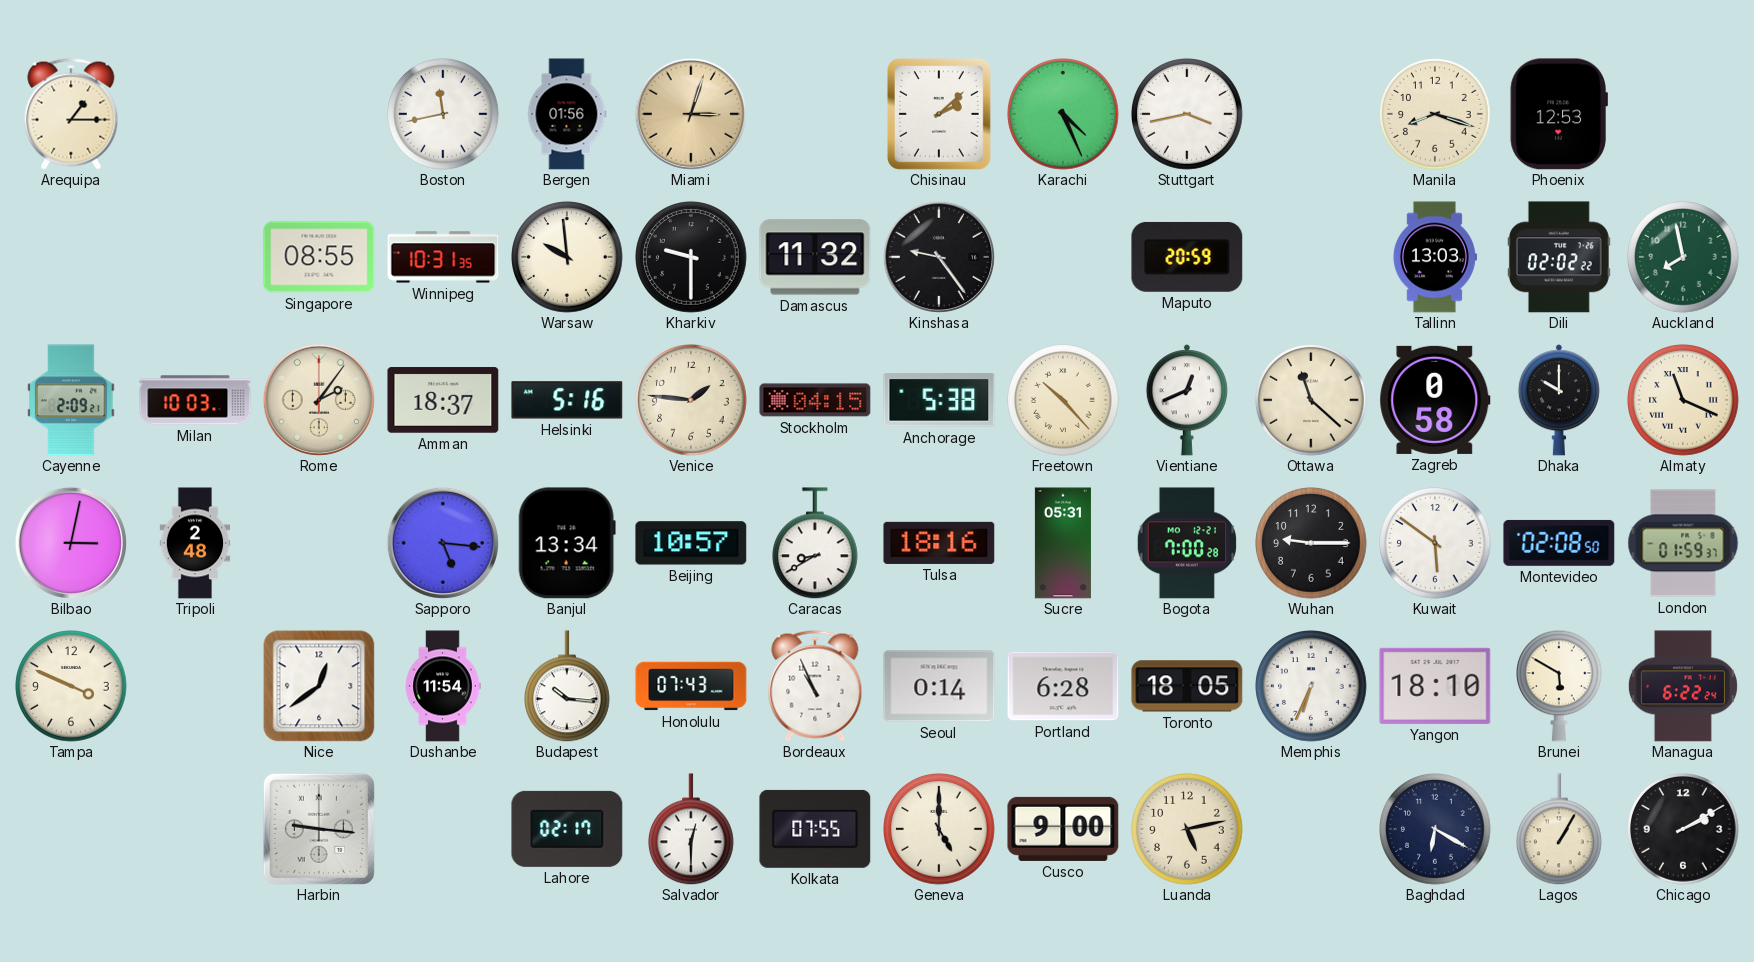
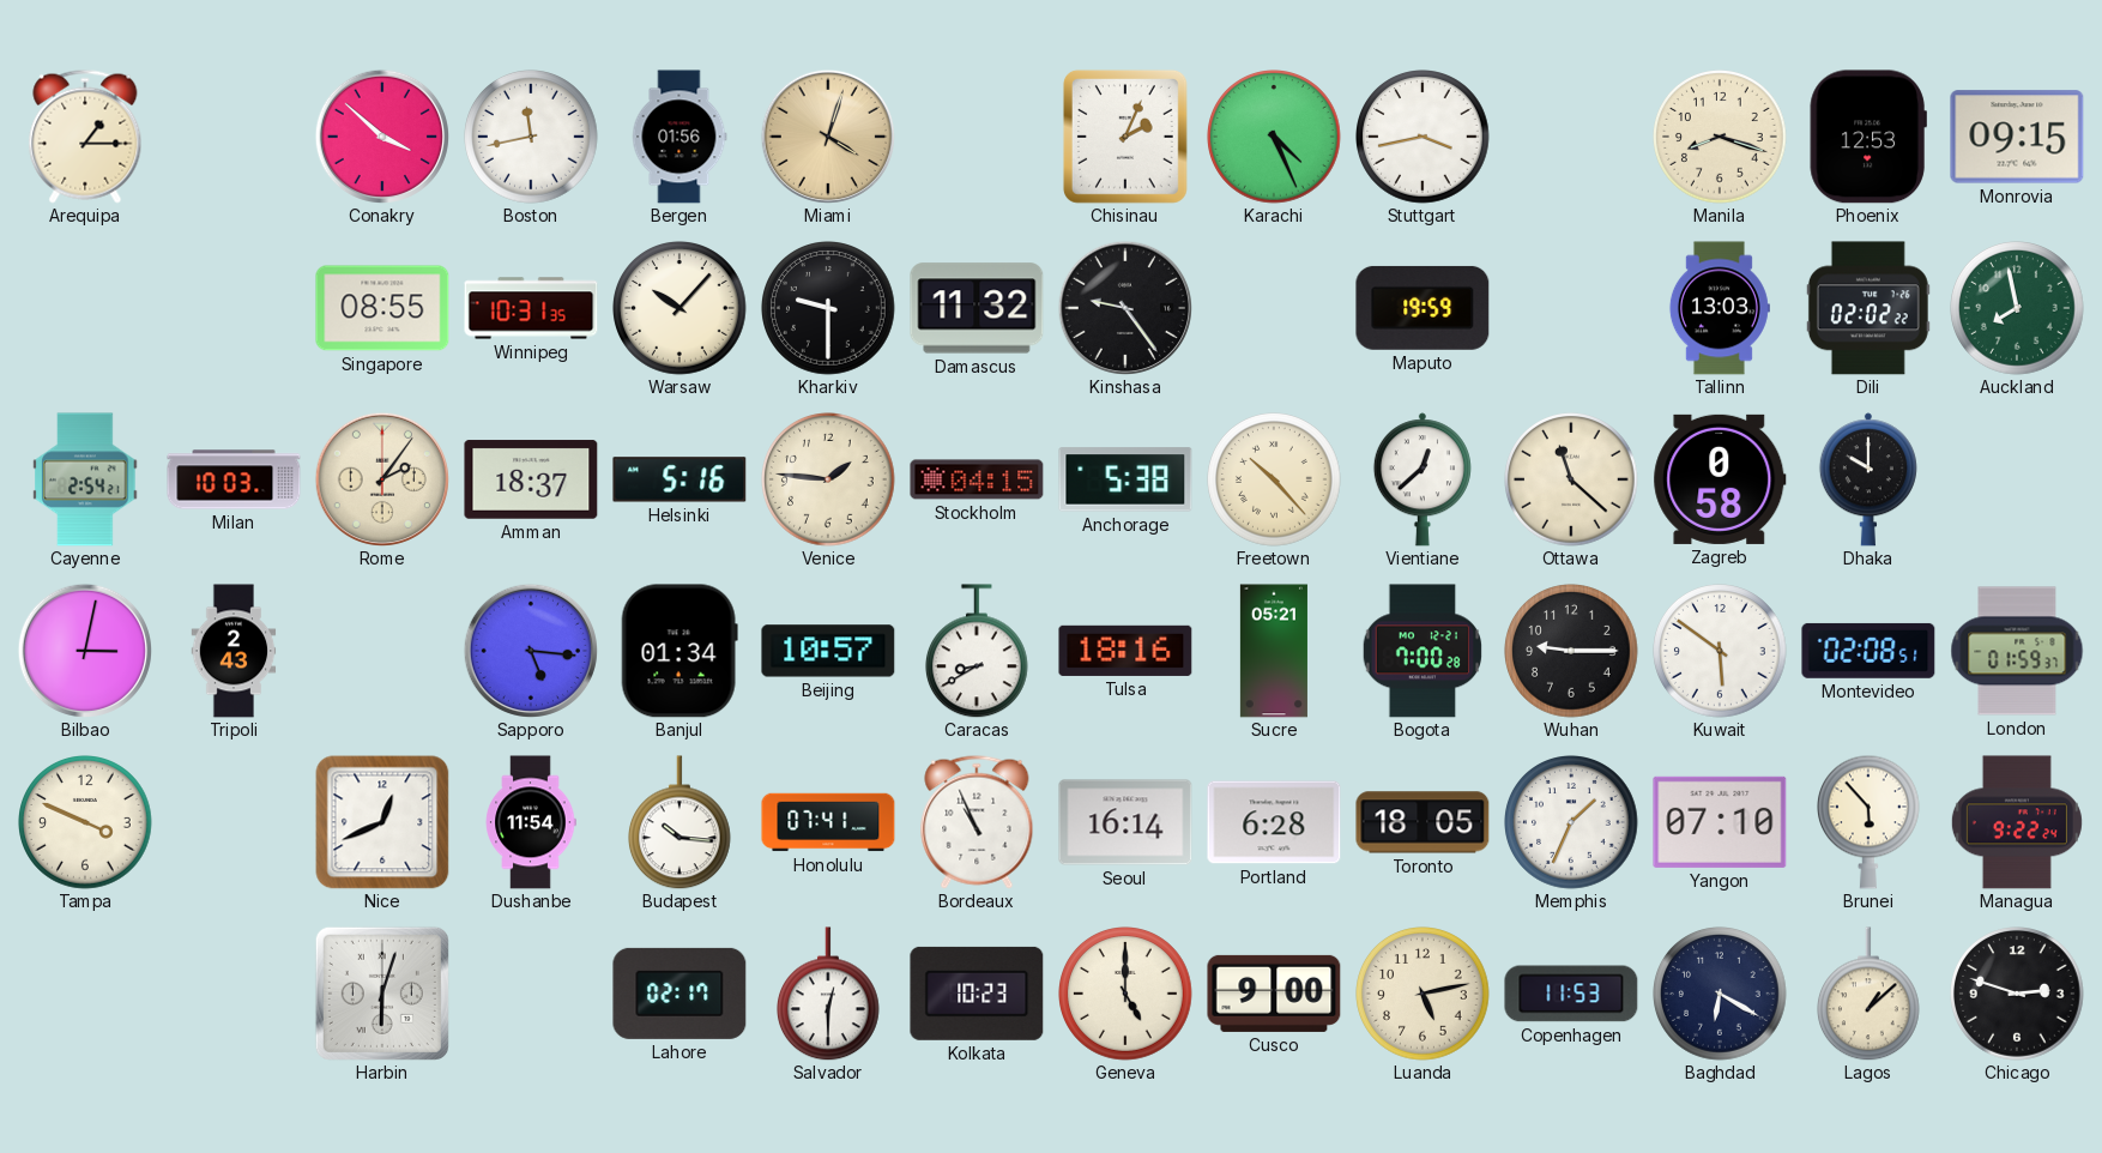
Conakry: none -> 3:52
Miami: 3:03 -> 4:03
Chisinau: 2:08 -> 2:04
Monrovia: none -> 09:15
Warsaw: 9:59 -> 10:07
Maputo: 20:59 -> 19:59
Cayenne: 2:09 -> 2:54
Vientiane: 12:41 -> 12:38
Almaty: 11:19 -> none
Tripoli: 2:48 -> 2:43
Banjul: 13:34 -> 01:34
Sucre: 05:31 -> 05:21
Montevideo: 02:08:50 -> 02:08:51
Nice: 12:39 -> 12:41
Honolulu: 07:43 -> 07:41
Seoul: 0:14 -> 16:14
Memphis: 6:34 -> 1:34
Yangon: 18:10 -> 07:10
Brunei: 5:50 -> 5:53
Managua: 6:22 -> 9:22
Harbin: 9:16 -> 6:03
Kolkata: 07:55 -> 10:23
Copenhagen: none -> 11:53
Lagos: 1:05 -> 1:08
Chicago: 2:10 -> 2:48
